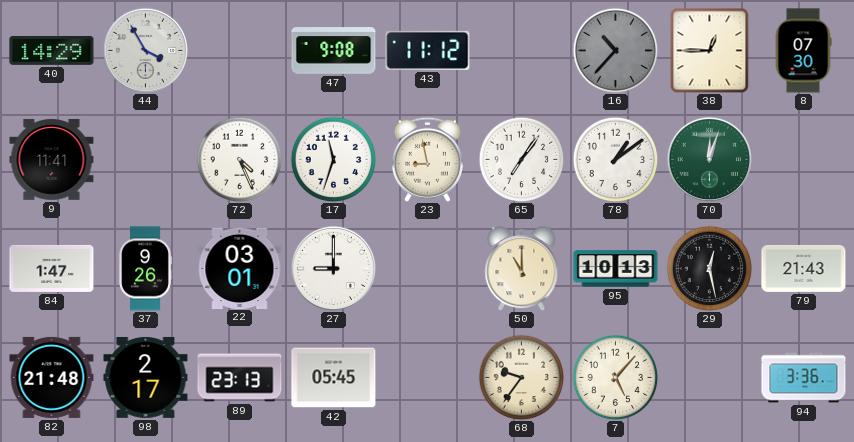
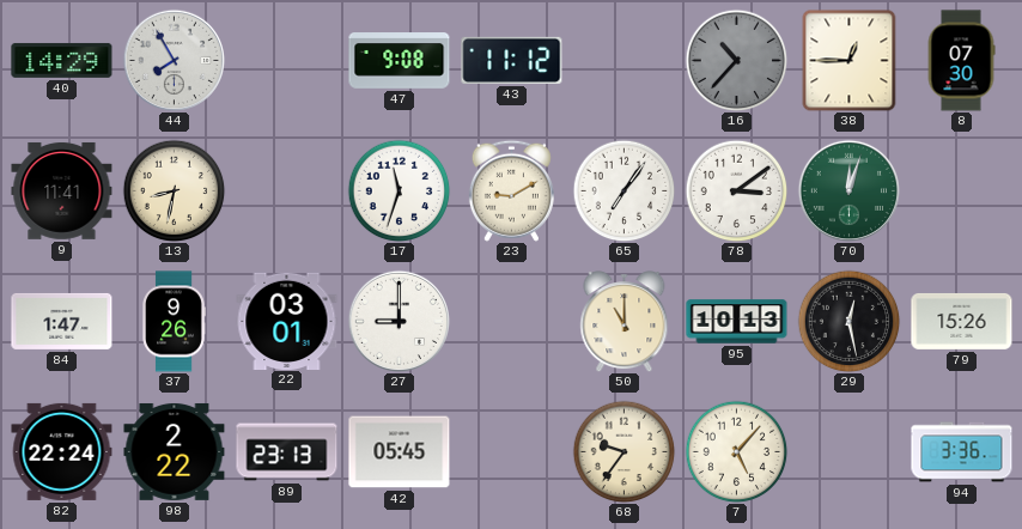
44: 3:55 -> 7:55
13: none -> 8:32
72: 4:26 -> none
23: 8:58 -> 9:10
78: 1:09 -> 3:09
79: 21:43 -> 15:26
82: 21:48 -> 22:24
98: 2:17 -> 2:22
